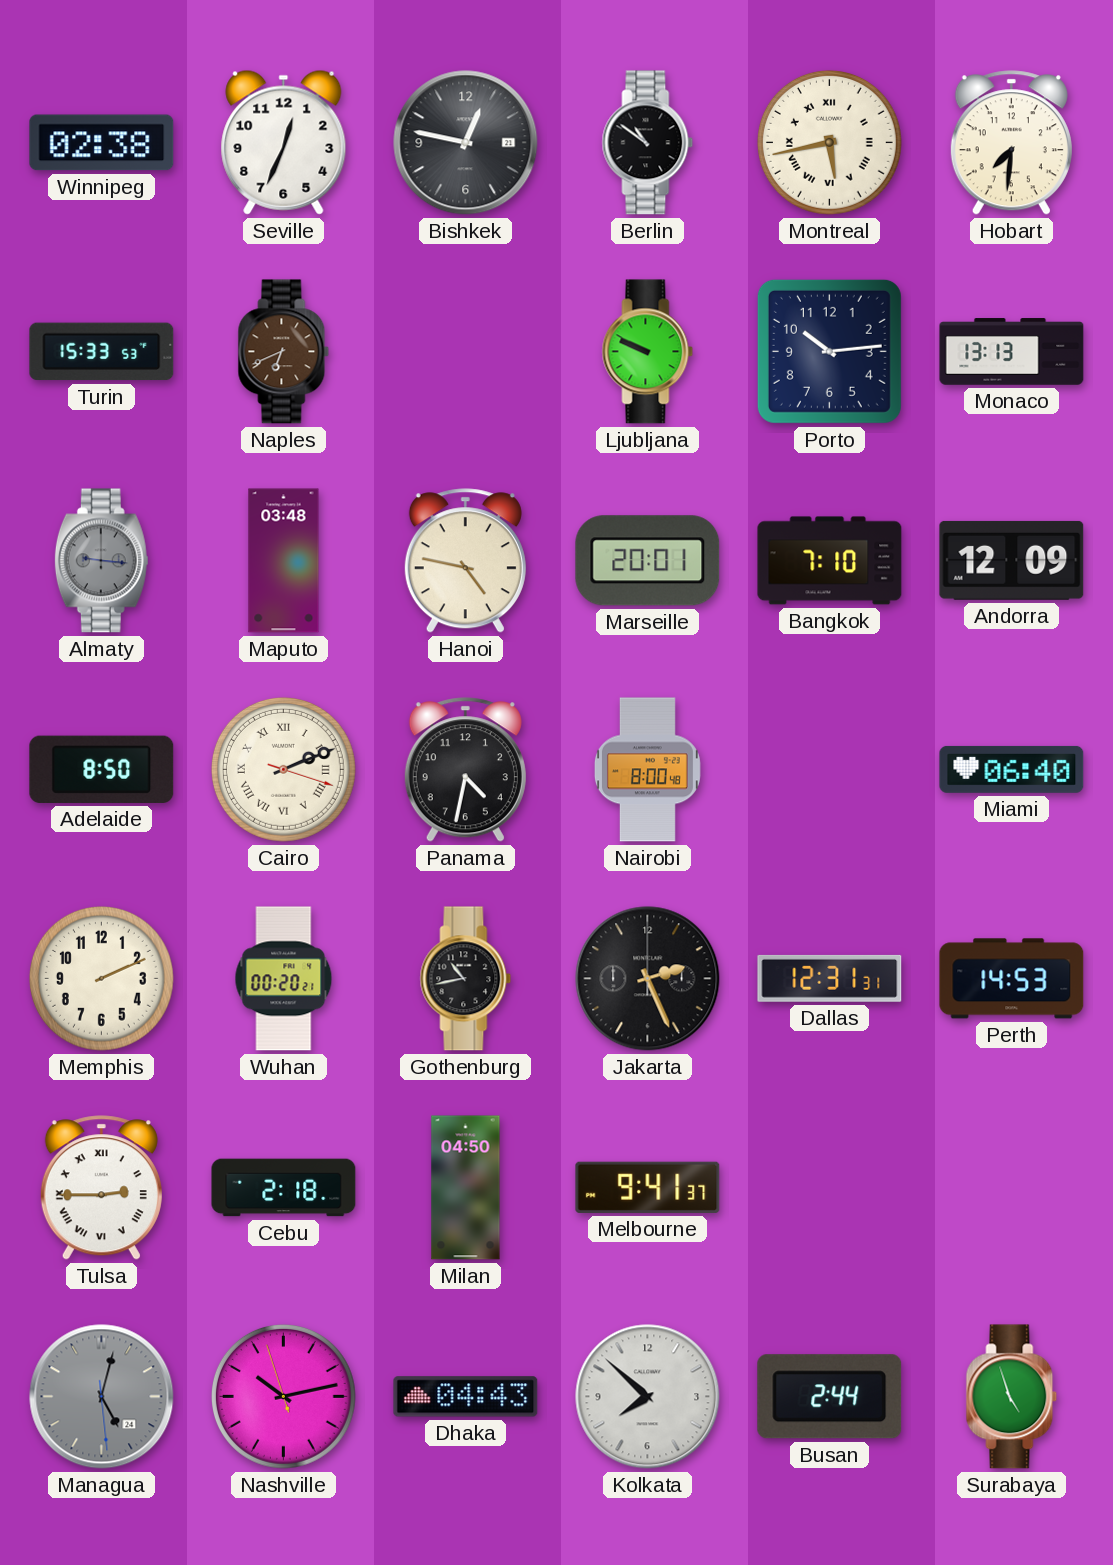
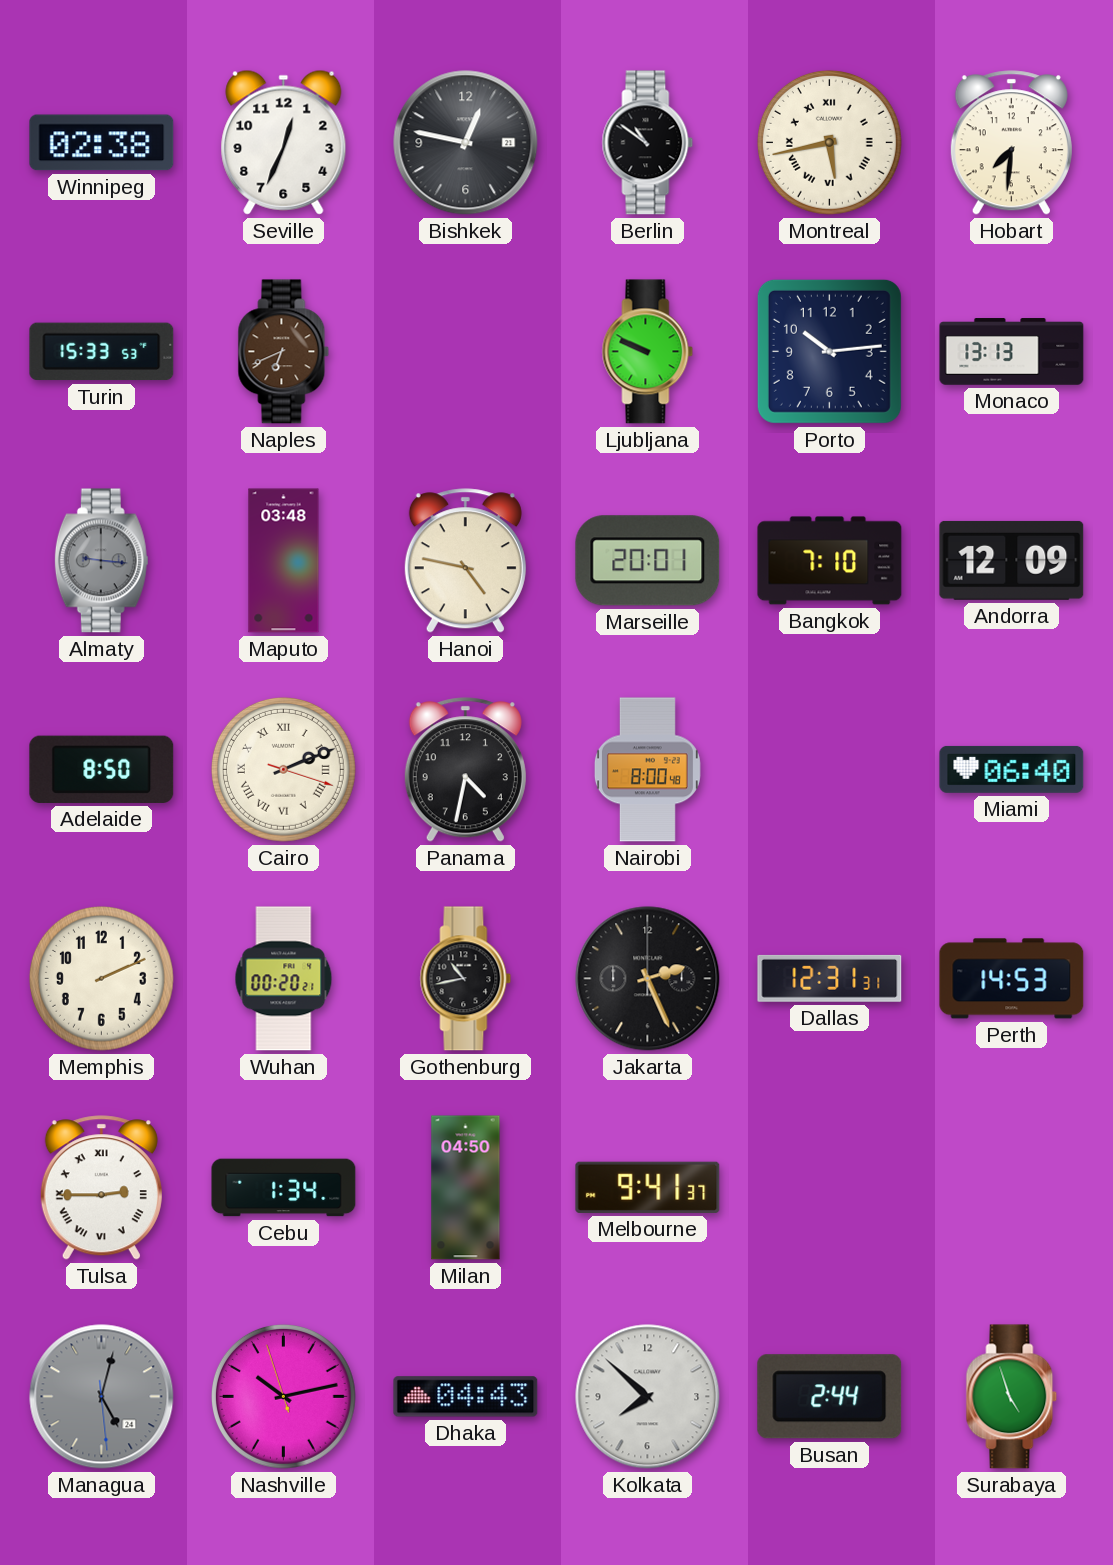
Cebu: 2:18 -> 1:34
